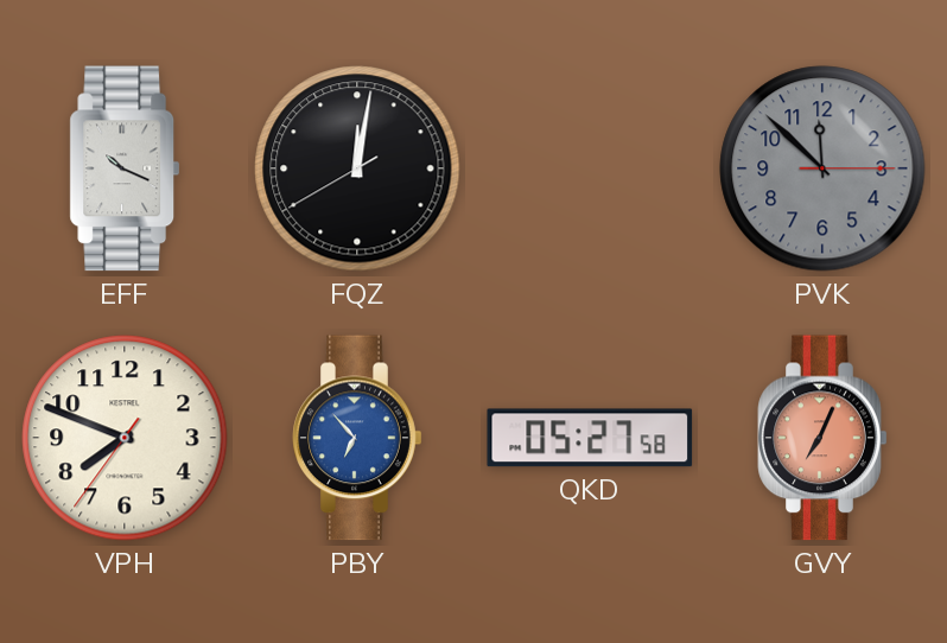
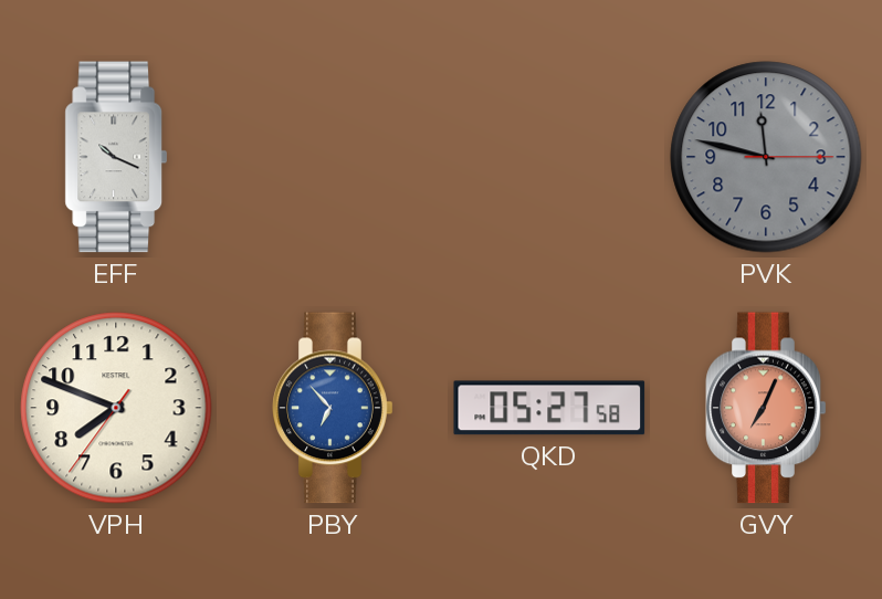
FQZ: 12:01 -> none
PVK: 11:52 -> 11:47
